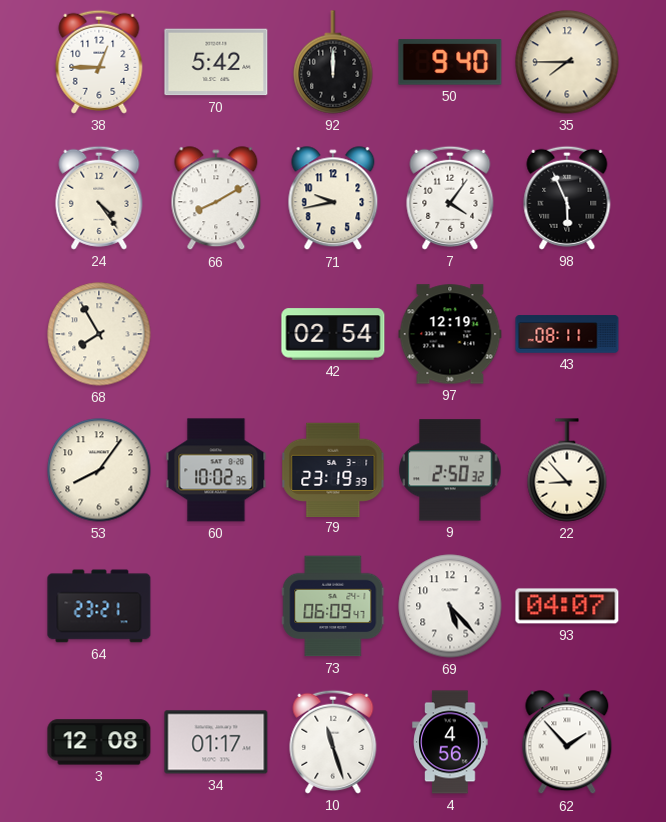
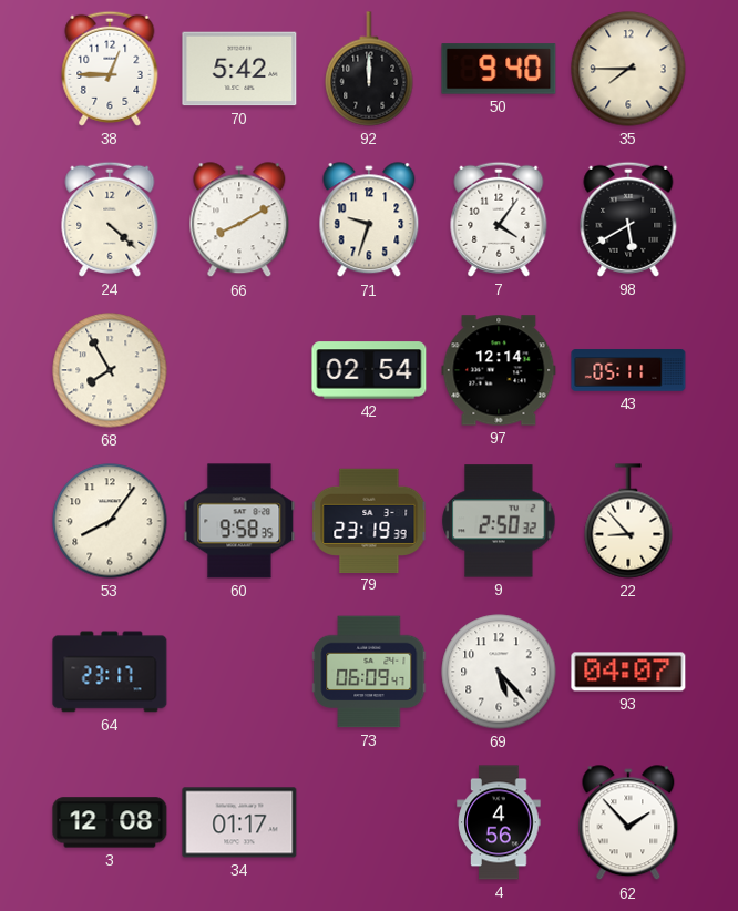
24: 4:24 -> 4:22
71: 9:43 -> 9:33
98: 5:56 -> 5:40
97: 12:19 -> 12:14
43: 08:11 -> 05:11
60: 10:02 -> 9:58
64: 23:21 -> 23:17
10: 11:27 -> none
